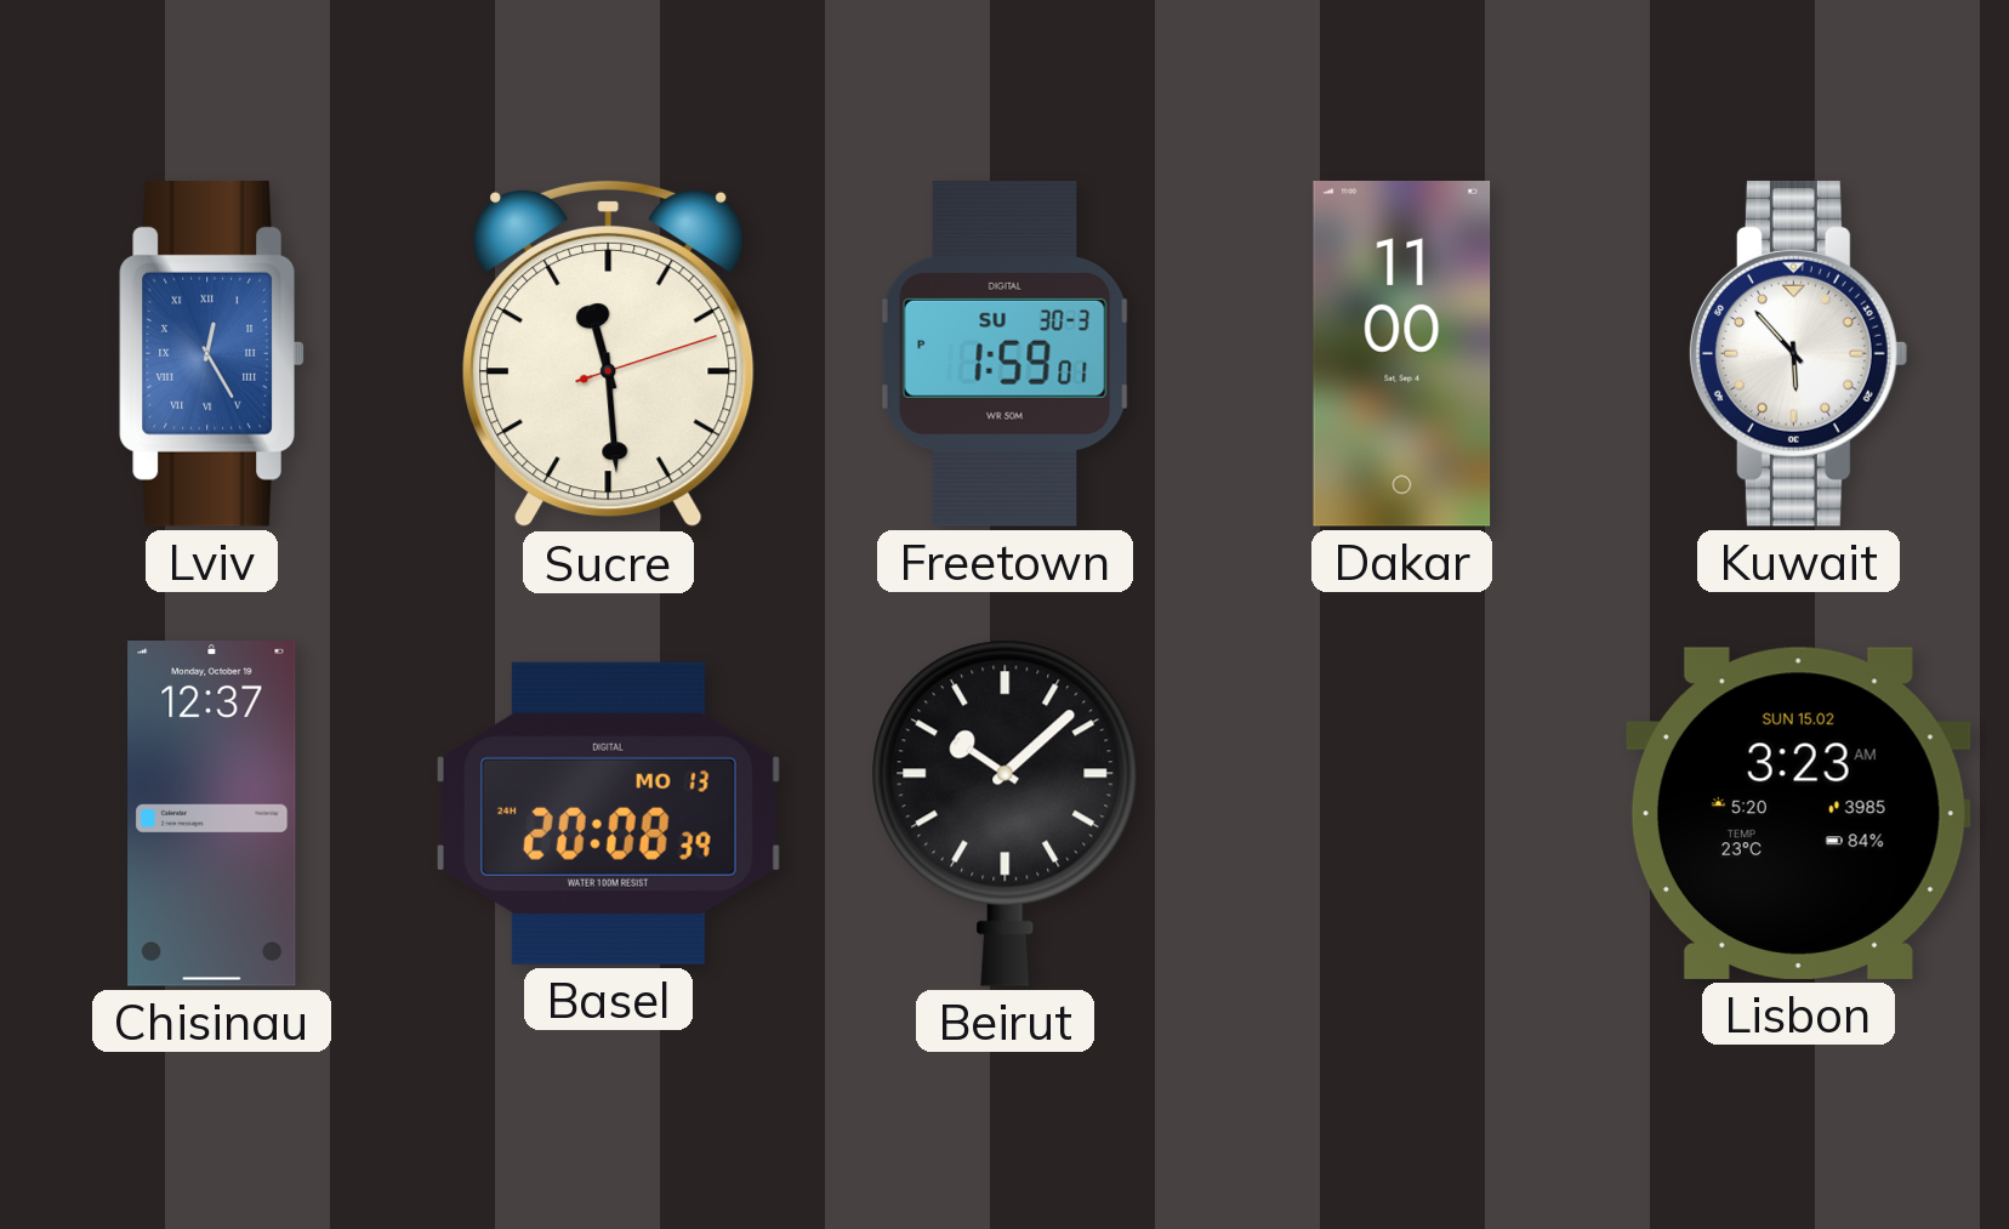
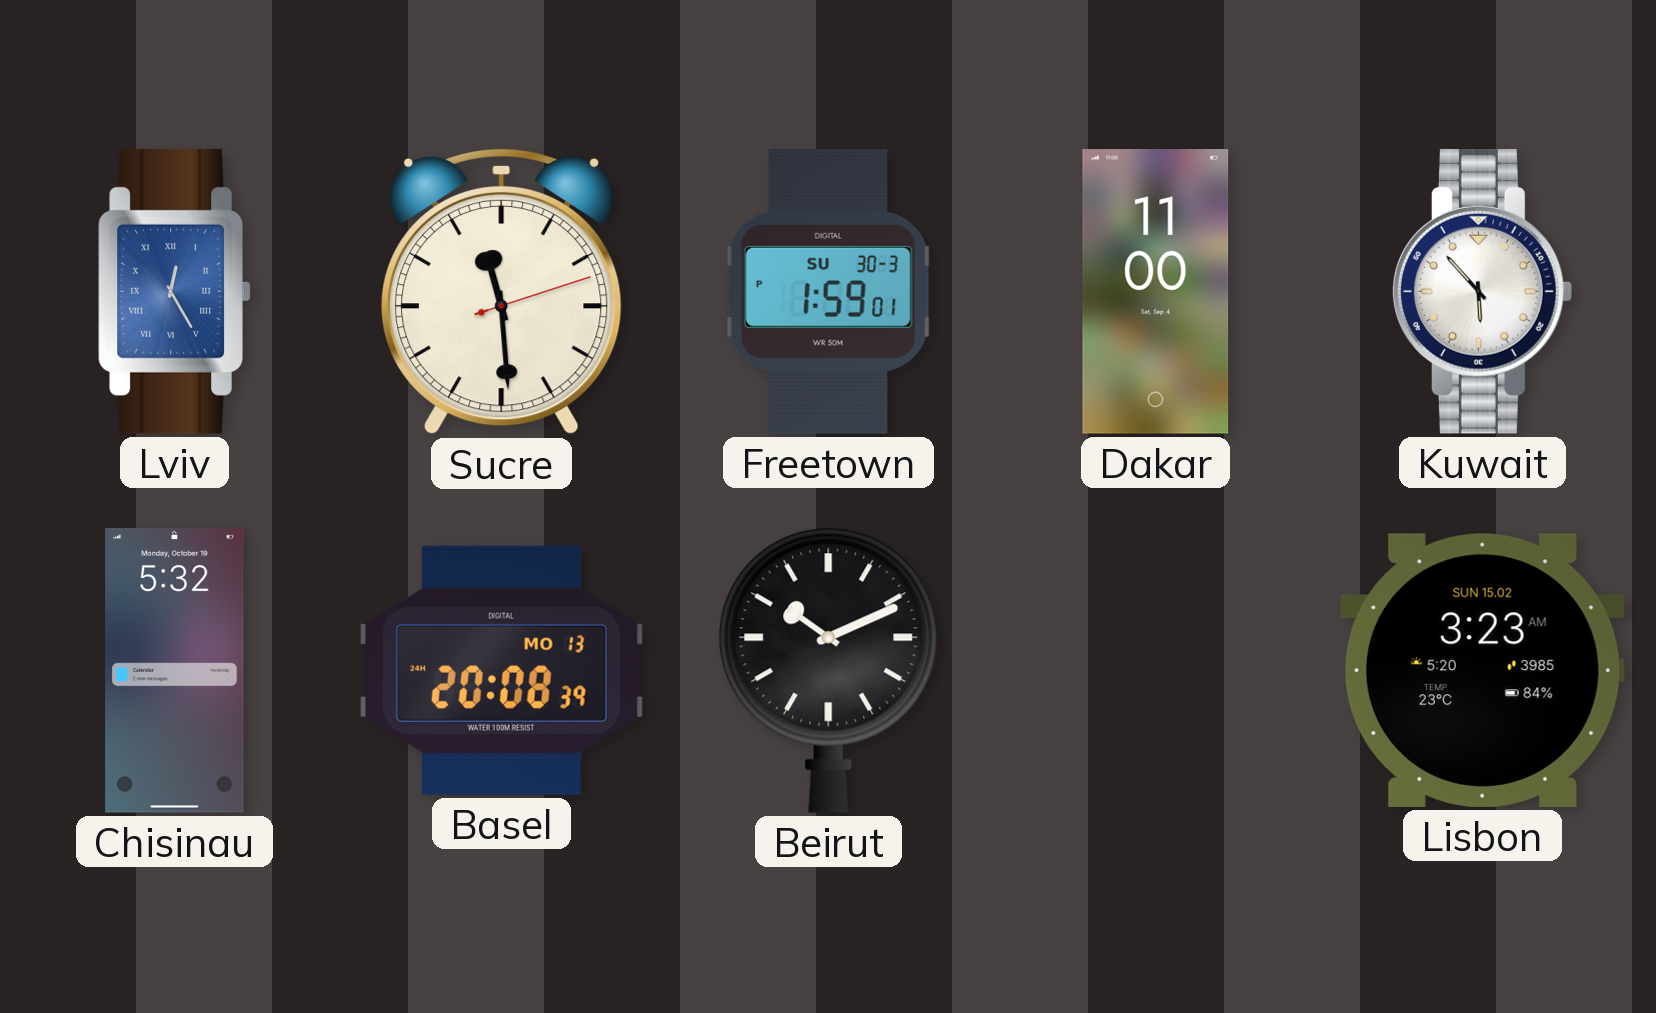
Chisinau: 12:37 -> 5:32
Beirut: 10:08 -> 10:11
